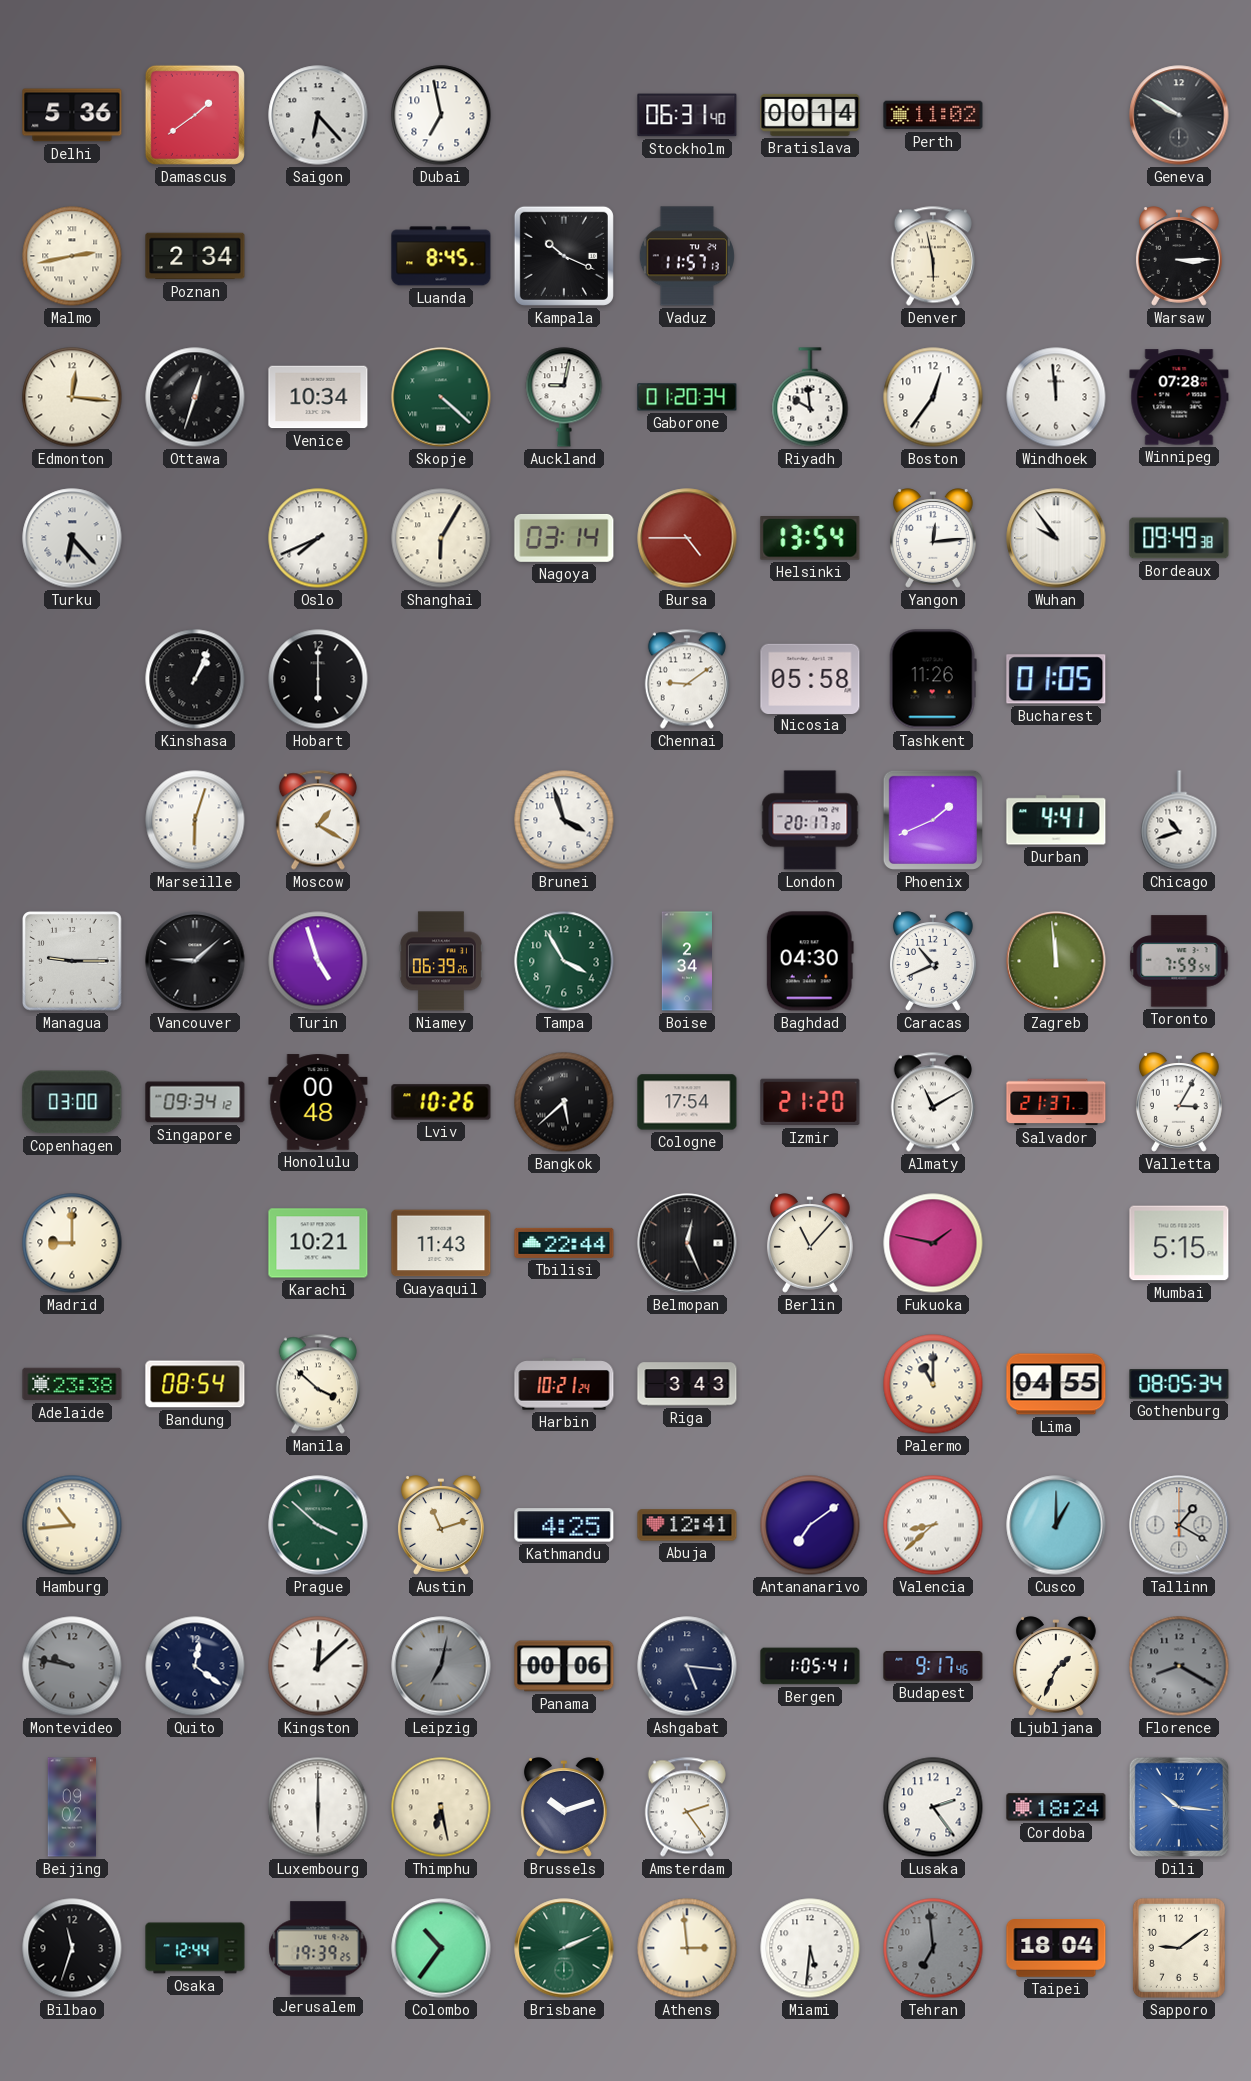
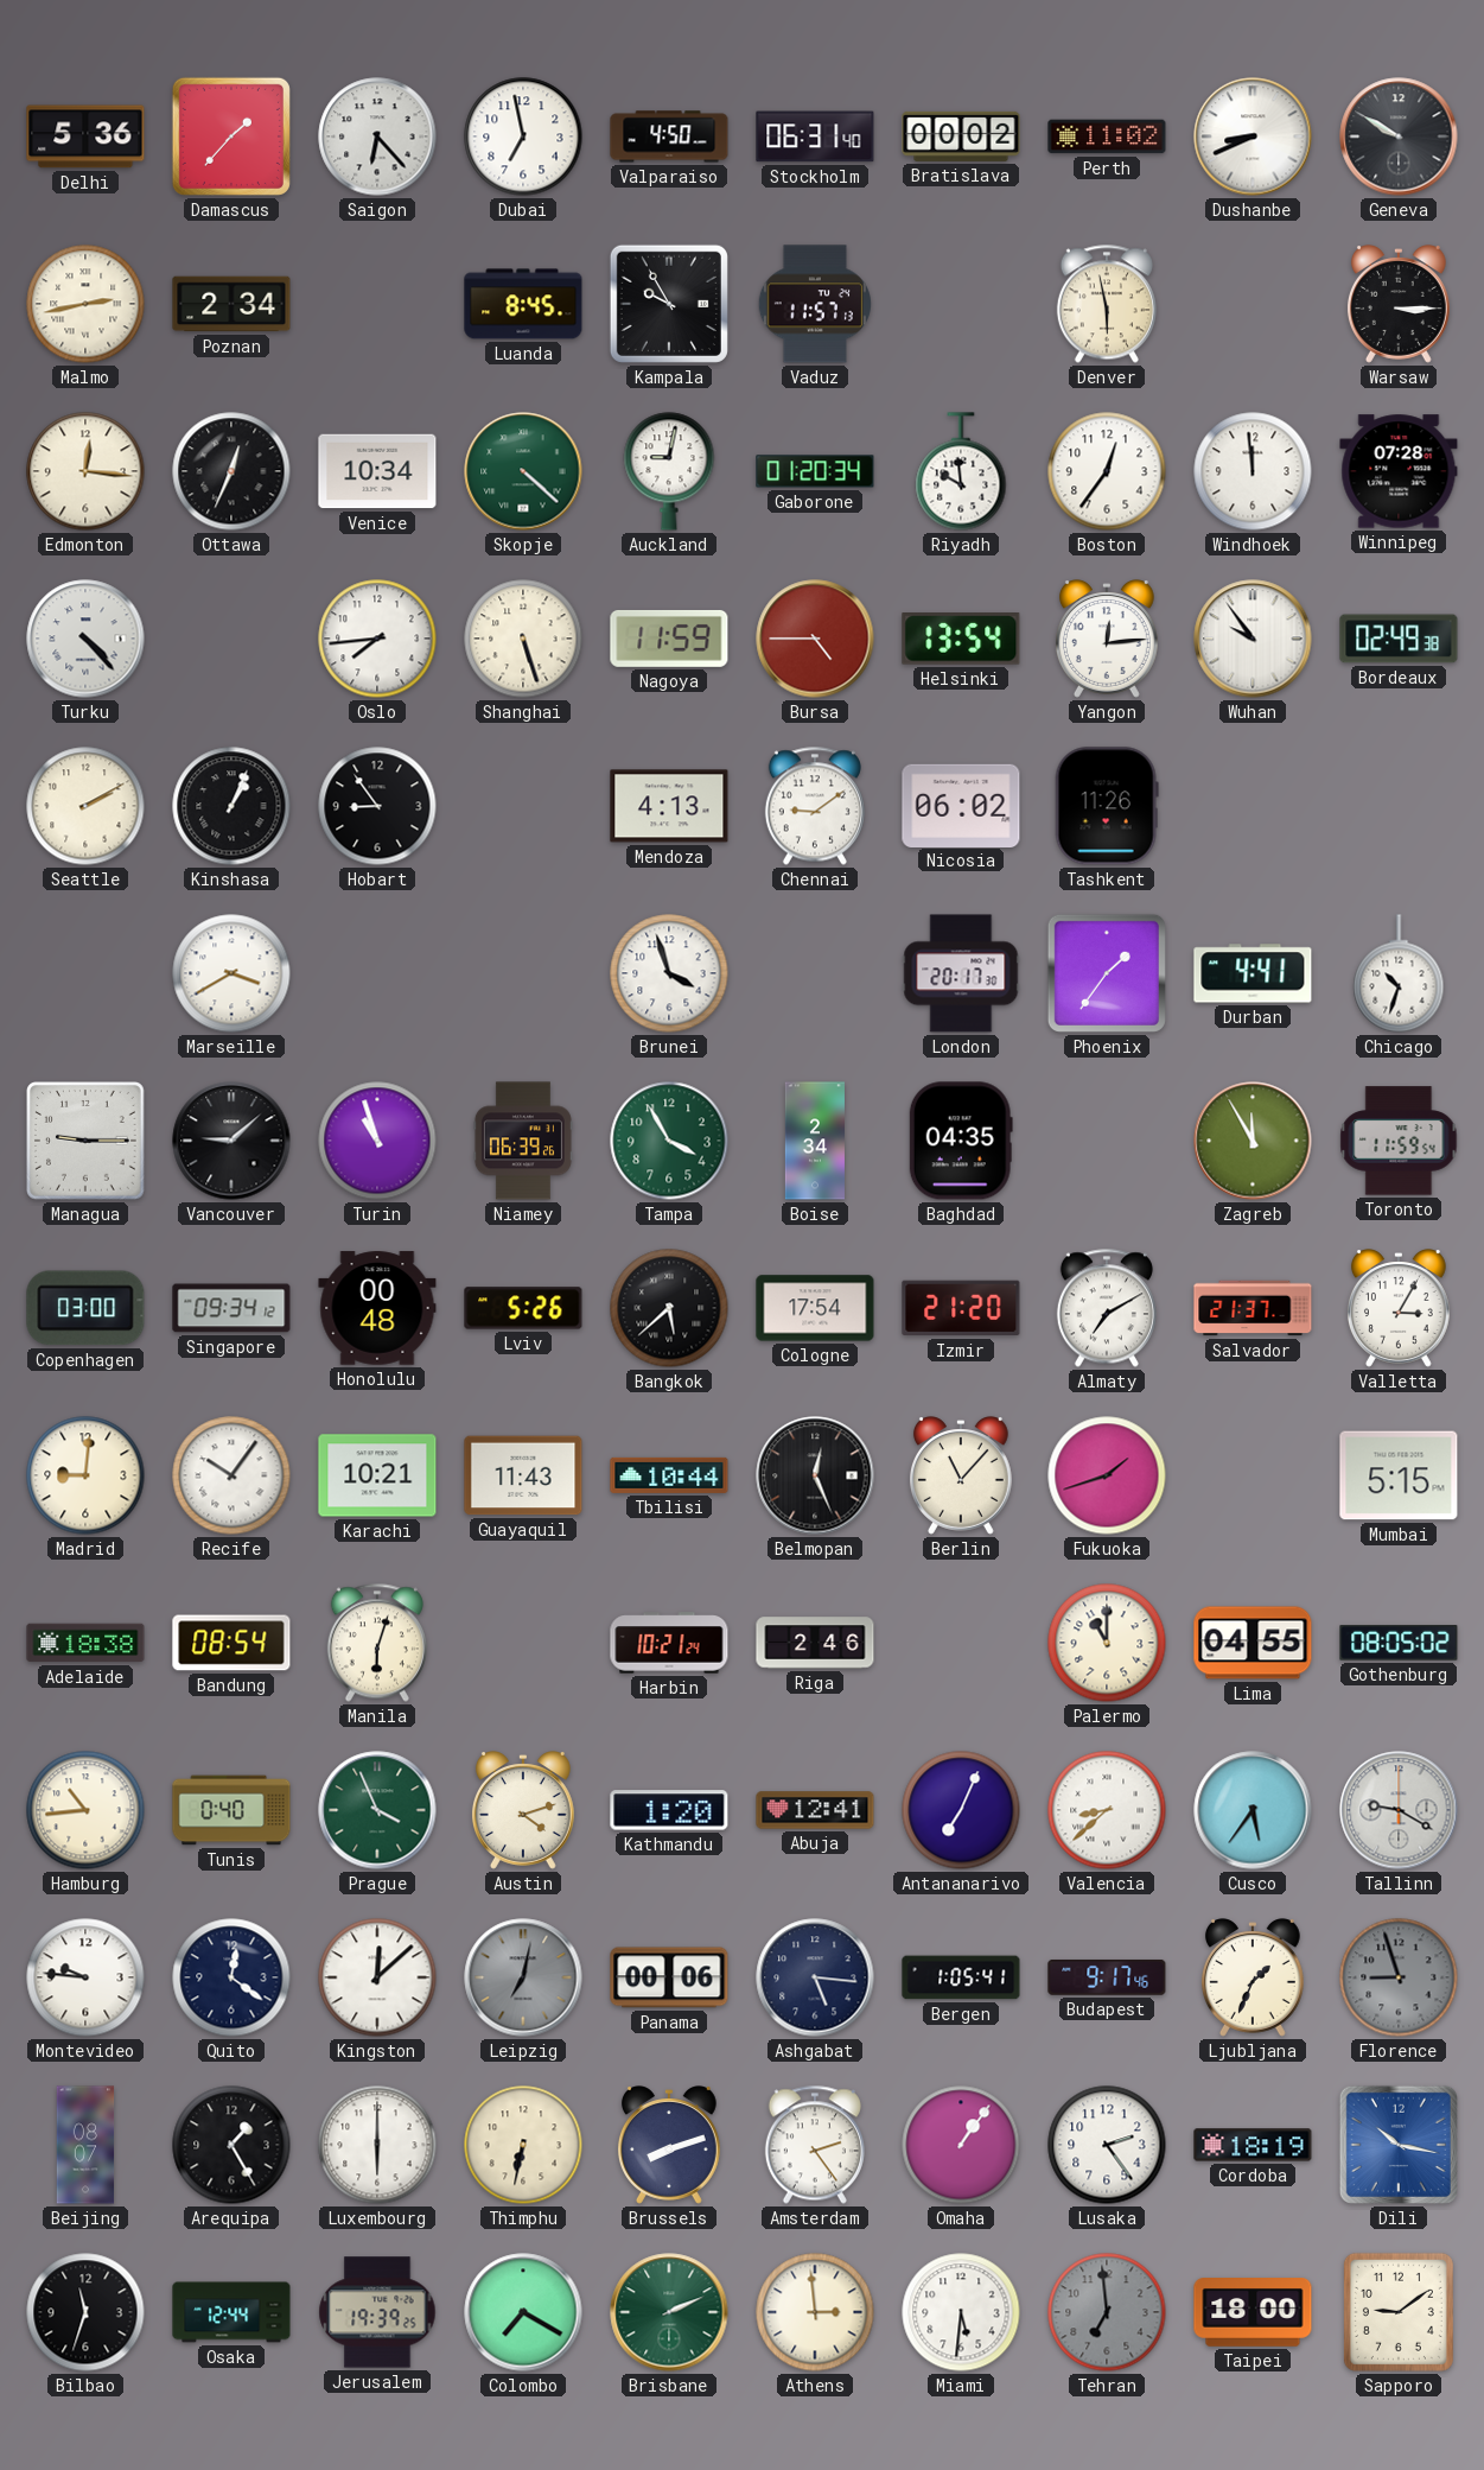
Damascus: 1:39 -> 1:37
Valparaiso: none -> 4:50
Bratislava: 00:14 -> 00:02
Dushanbe: none -> 8:41
Kampala: 10:19 -> 9:55
Ottawa: 12:33 -> 12:34
Turku: 6:23 -> 4:23
Oslo: 7:41 -> 7:44
Shanghai: 6:05 -> 5:27
Nagoya: 03:14 -> 11:59
Bordeaux: 09:49 -> 02:49
Seattle: none -> 2:10
Hobart: 6:00 -> 8:54
Mendoza: none -> 4:13
Nicosia: 05:58 -> 06:02
Bucharest: 01:05 -> none
Marseille: 6:03 -> 3:40
Moscow: 1:20 -> none
Phoenix: 1:41 -> 1:36
Chicago: 10:42 -> 10:33
Turin: 4:57 -> 10:57
Baghdad: 04:30 -> 04:35
Caracas: 10:41 -> none
Zagreb: 11:59 -> 11:55
Toronto: 7:59 -> 11:59
Lviv: 10:26 -> 5:26
Almaty: 11:10 -> 7:10
Madrid: 9:00 -> 9:01
Recife: none -> 10:06
Tbilisi: 22:44 -> 10:44
Fukuoka: 1:47 -> 1:42
Adelaide: 23:38 -> 18:38
Manila: 3:52 -> 6:03
Riga: 3:43 -> 2:46
Gothenburg: 08:05:34 -> 08:05:02
Tunis: none -> 0:40
Prague: 3:52 -> 3:56
Austin: 11:12 -> 4:12
Kathmandu: 4:25 -> 1:20
Antananarivo: 7:09 -> 7:04
Cusco: 1:00 -> 5:36
Tallinn: 1:20 -> 9:20
Montevideo: 9:47 -> 9:46
Montevideo dial: grey -> white
Florence: 8:20 -> 8:57
Beijing: 09:02 -> 08:07
Arequipa: none -> 1:25
Thimphu: 6:28 -> 6:32
Brussels: 10:12 -> 8:12
Omaha: none -> 1:06
Cordoba: 18:24 -> 18:19
Dili: 10:16 -> 10:17
Colombo: 10:36 -> 7:20
Taipei: 18:04 -> 18:00
